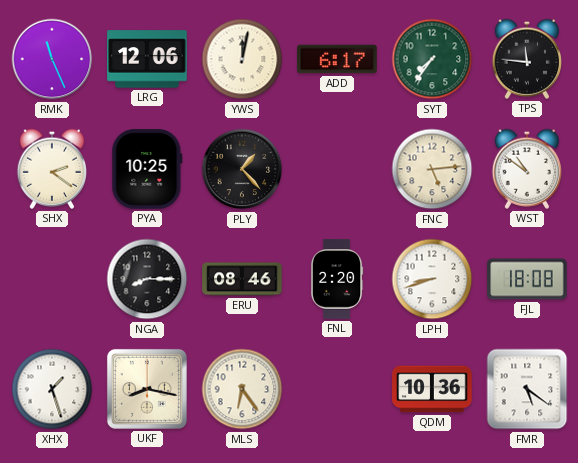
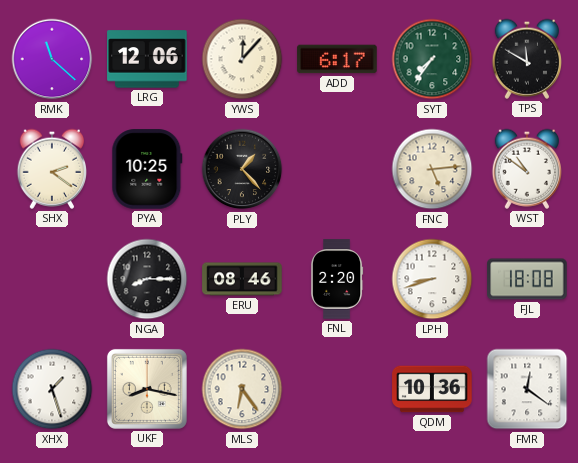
RMK: 11:26 -> 11:22
YWS: 12:02 -> 12:07
TPS: 11:46 -> 11:50
FMR: 5:21 -> 12:21
